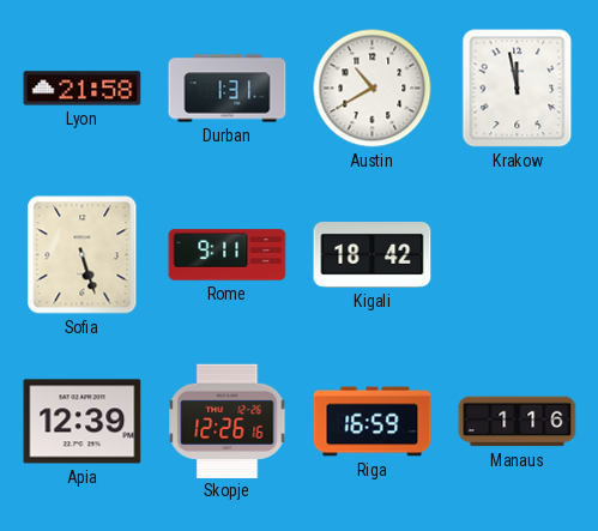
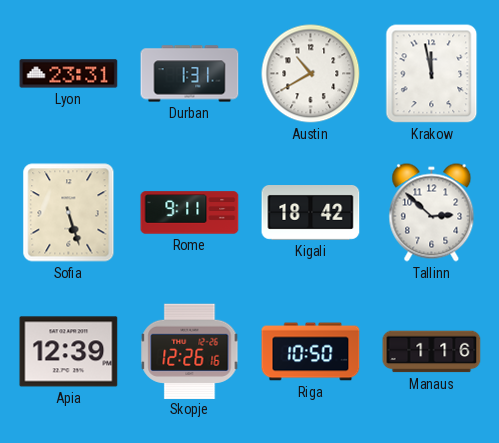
Lyon: 21:58 -> 23:31
Tallinn: none -> 2:52
Riga: 16:59 -> 10:50
